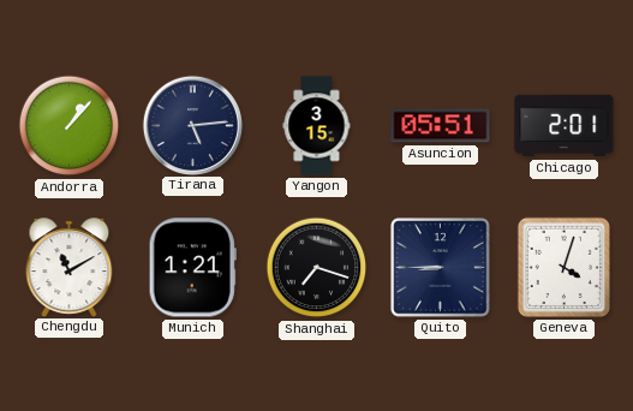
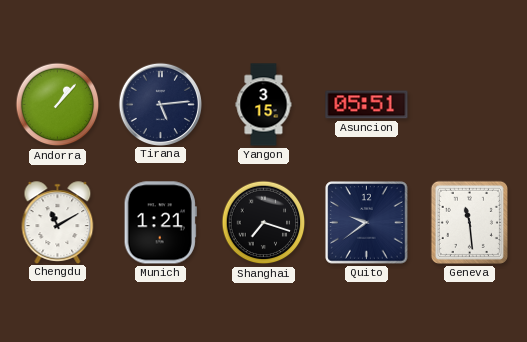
Chicago: 2:01 -> none
Quito: 8:45 -> 9:39
Geneva: 4:03 -> 11:29
